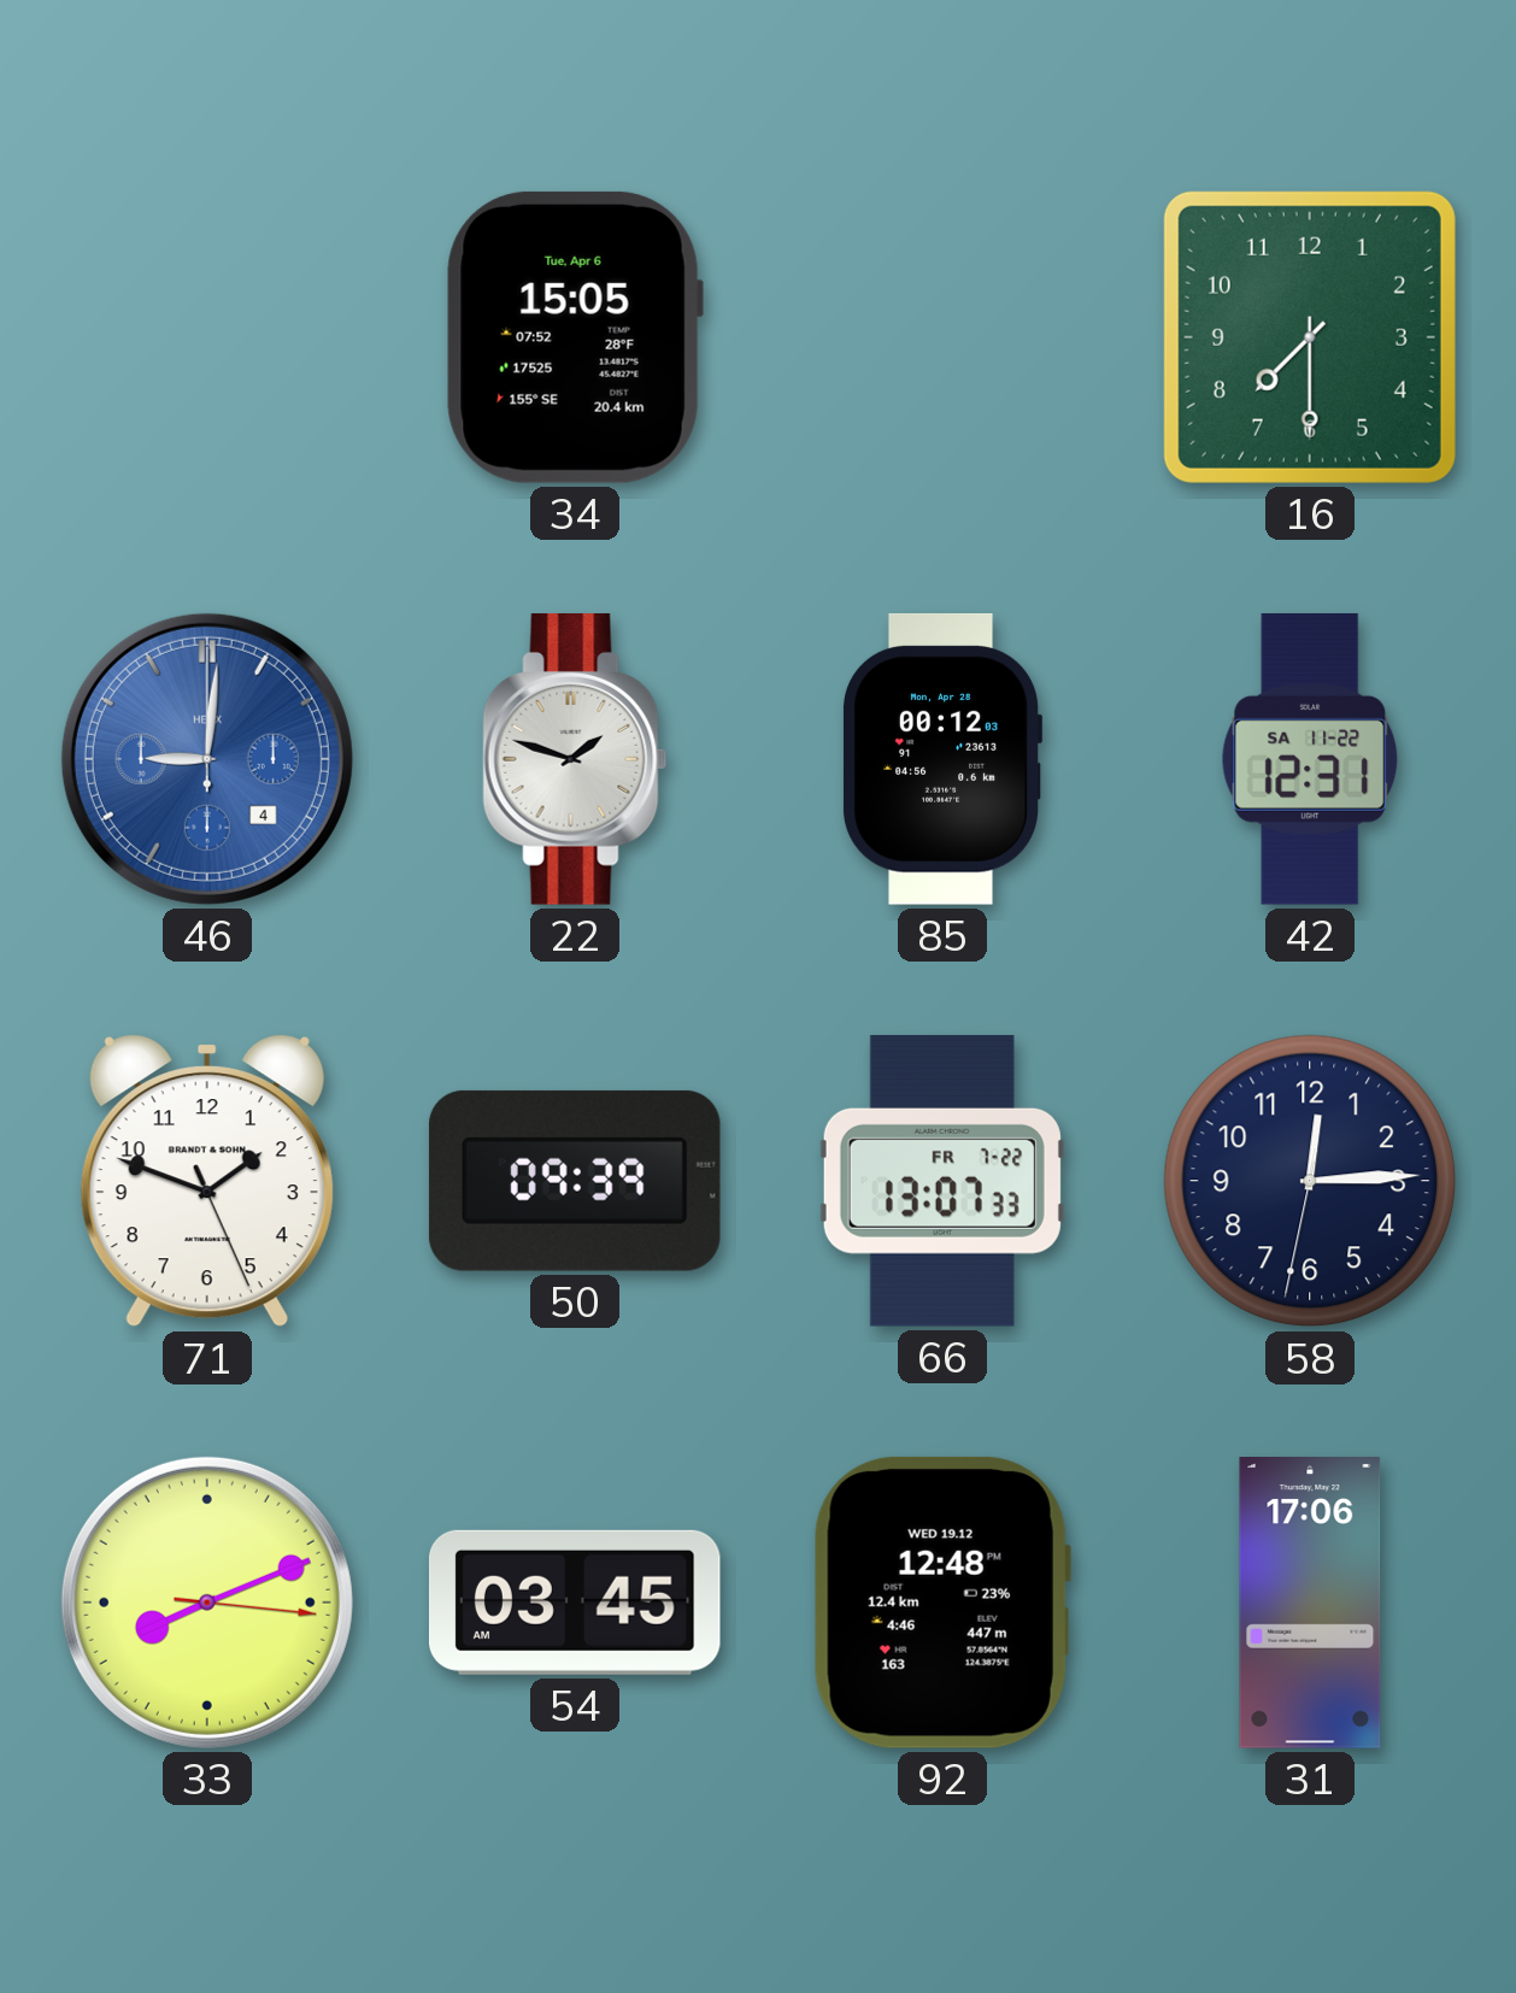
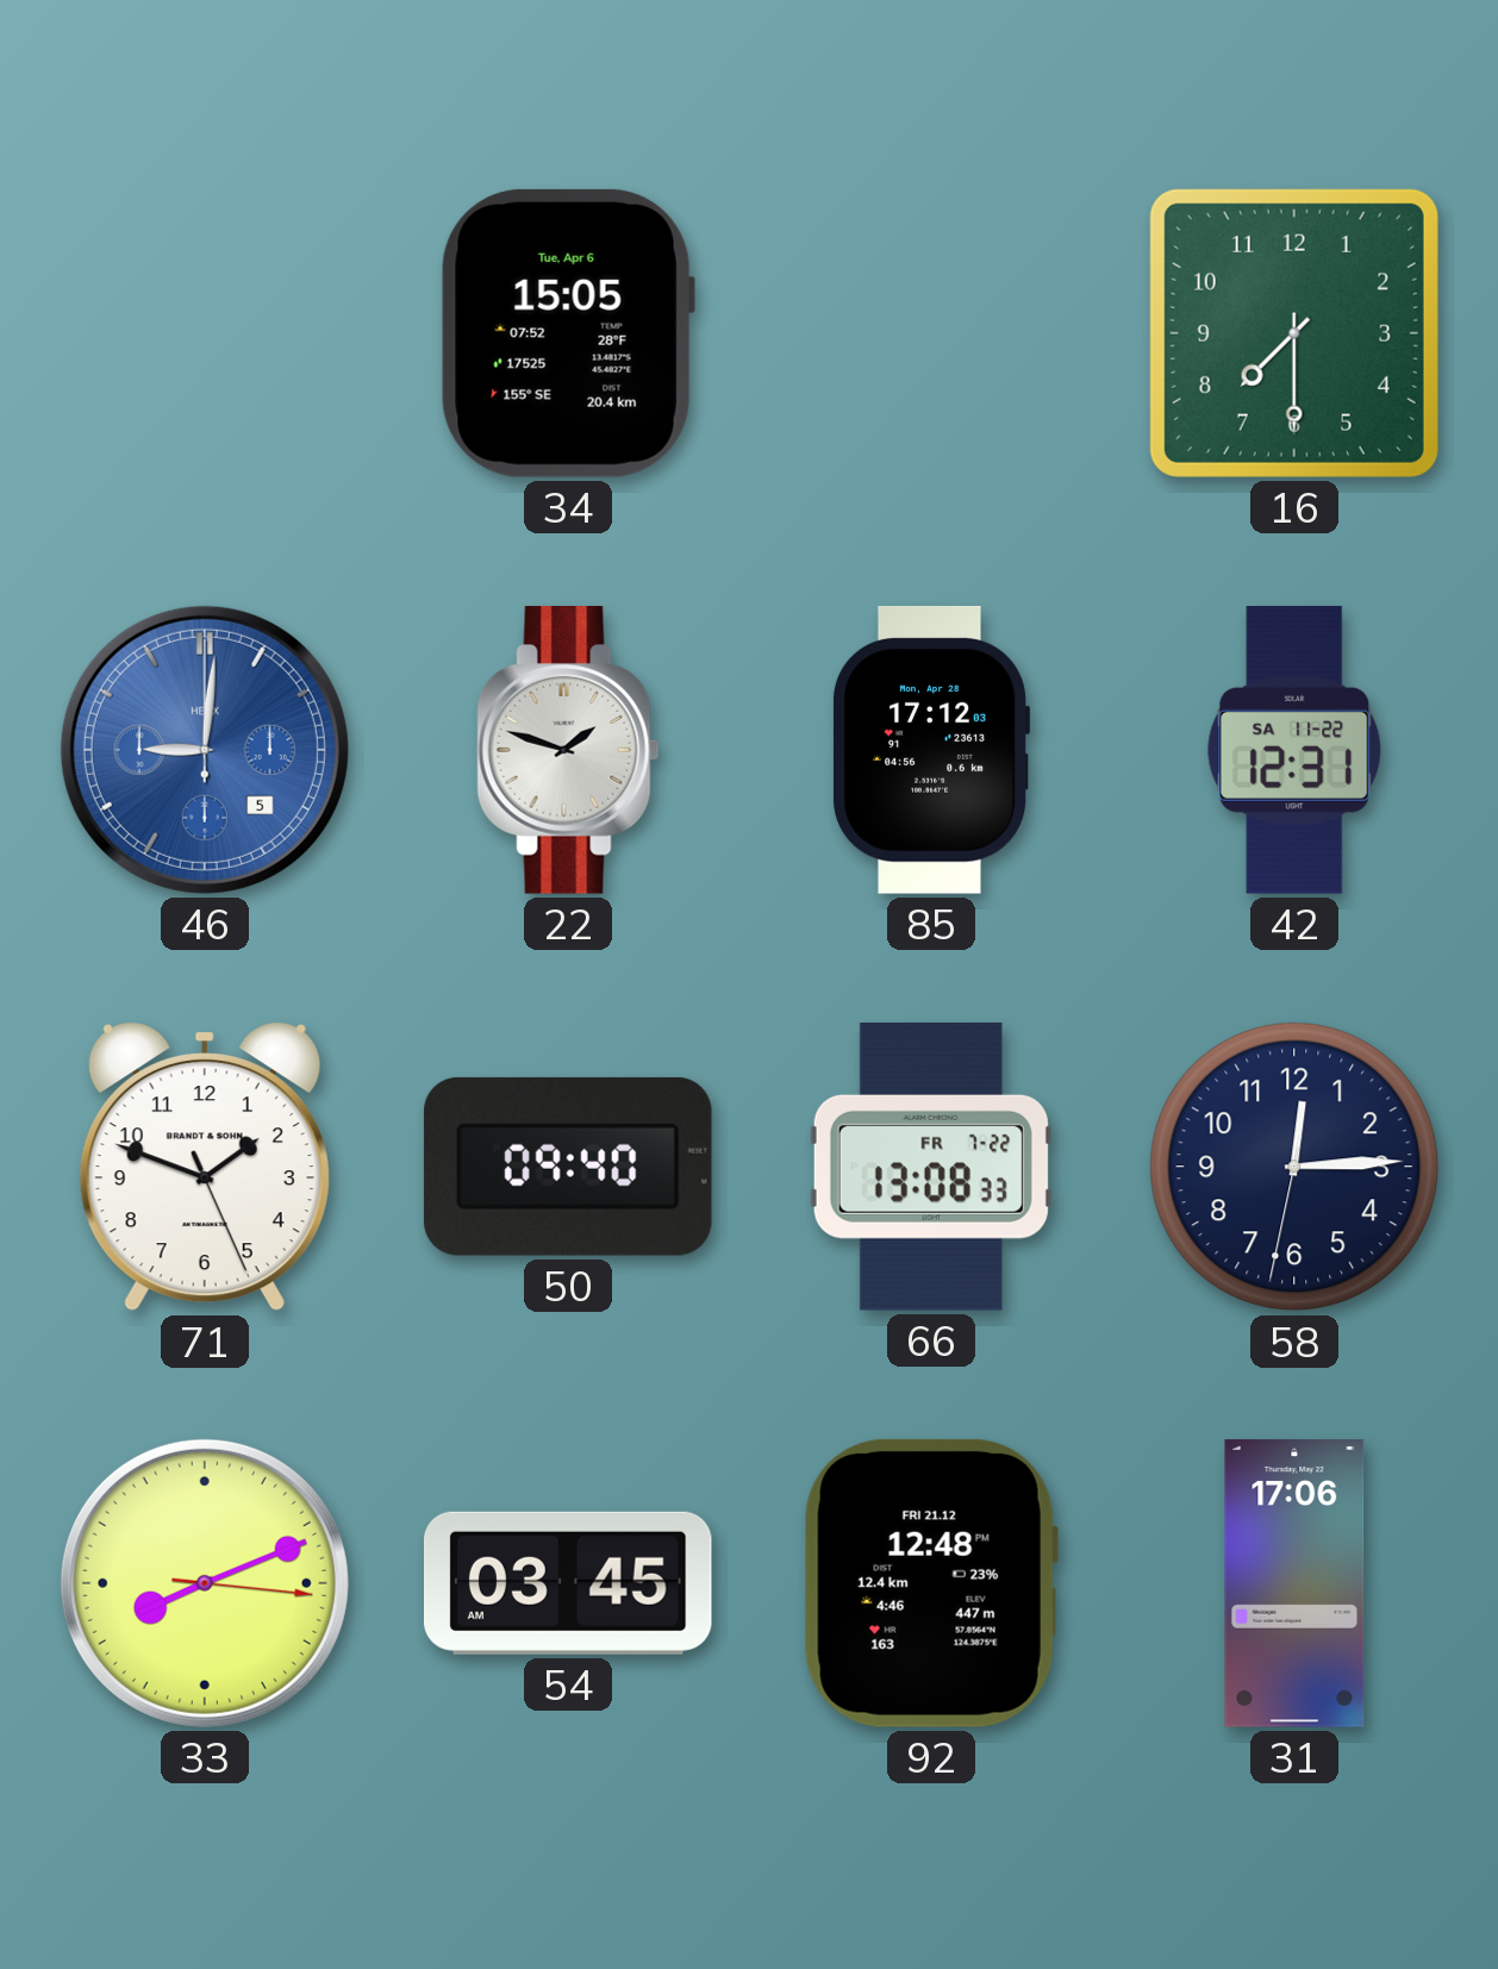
46 date: 4 -> 5
85: 00:12 -> 17:12
50: 09:39 -> 09:40
66: 13:07 -> 13:08
92 date: WED 19.12 -> FRI 21.12
